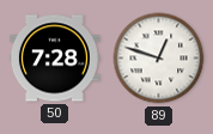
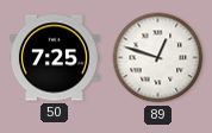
50: 7:28 -> 7:25
